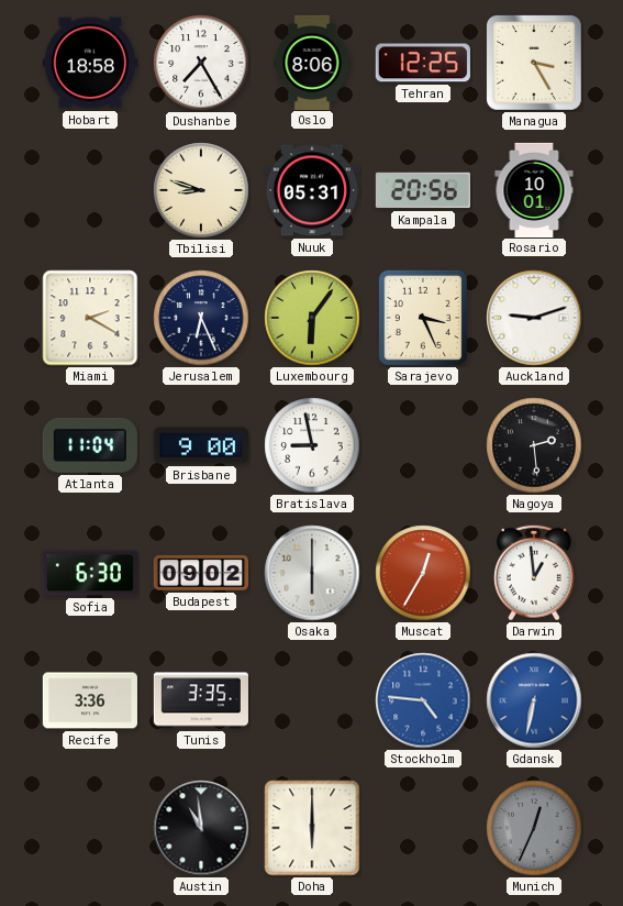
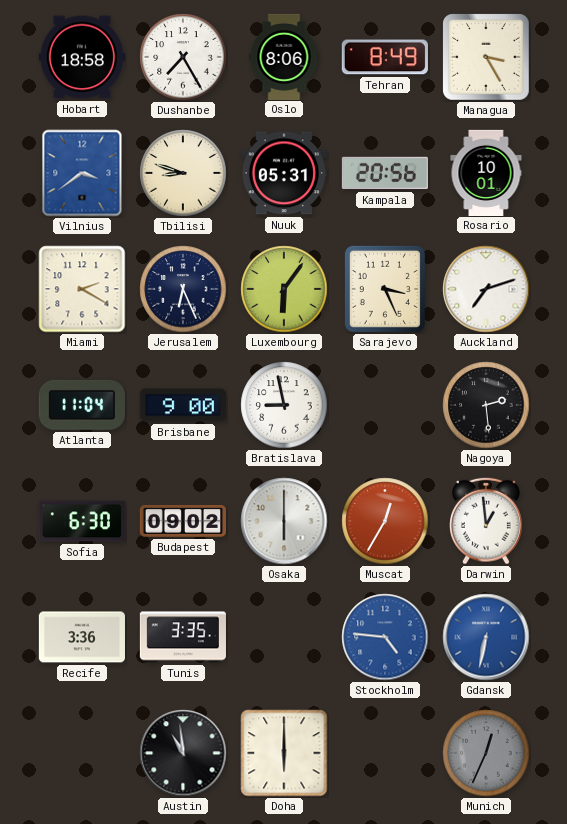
Tehran: 12:25 -> 8:49
Vilnius: none -> 3:39
Auckland: 9:12 -> 7:12
